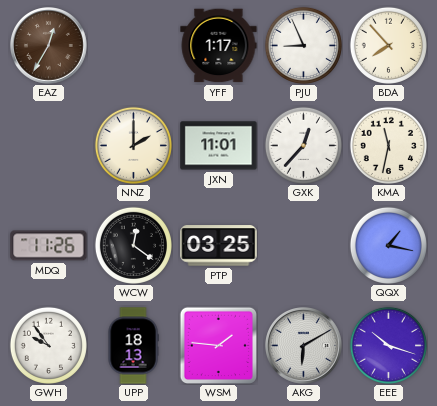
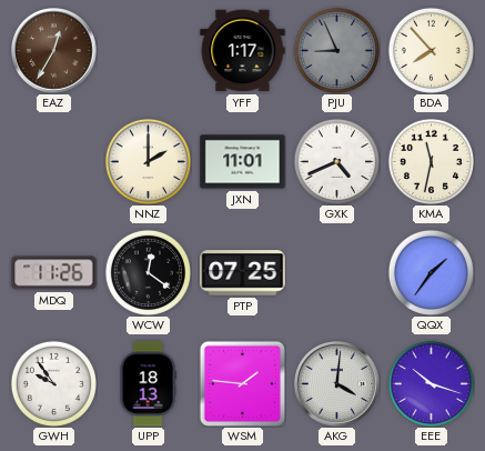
PJU dial: white -> grey
GXK: 12:37 -> 4:41
PTP: 03:25 -> 07:25
QQX: 1:17 -> 1:36
AKG: 6:10 -> 4:01
